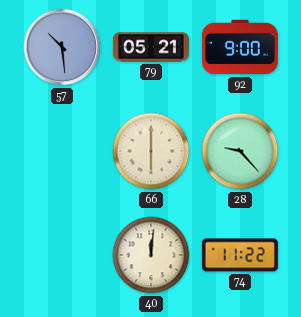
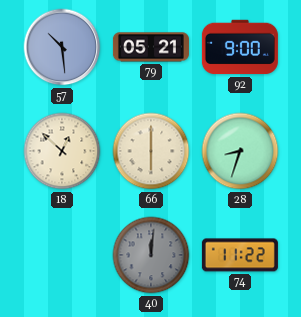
18: none -> 12:52
28: 9:23 -> 8:33
40 dial: cream -> grey
